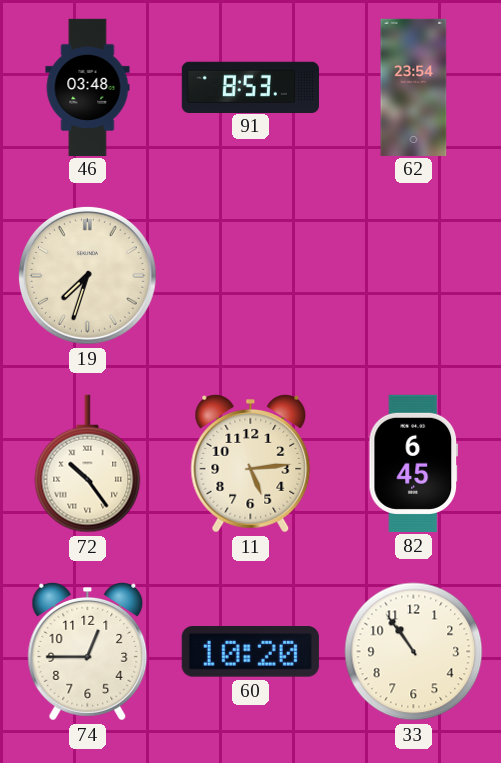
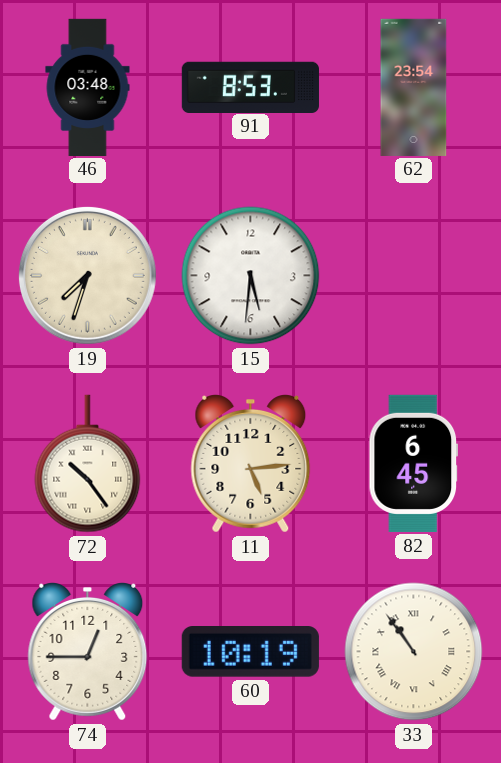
15: none -> 5:31
60: 10:20 -> 10:19
33 numerals: Arabic -> Roman
